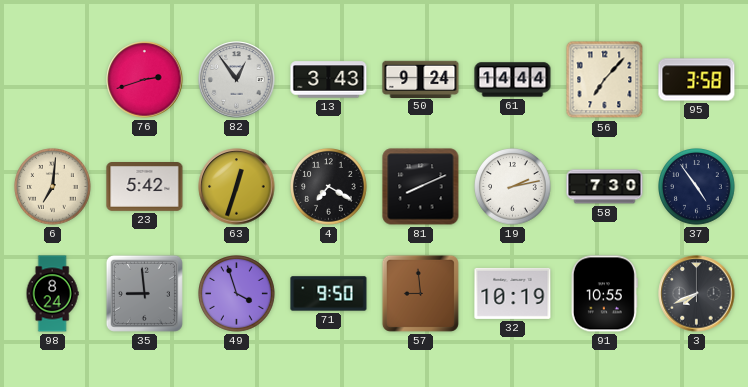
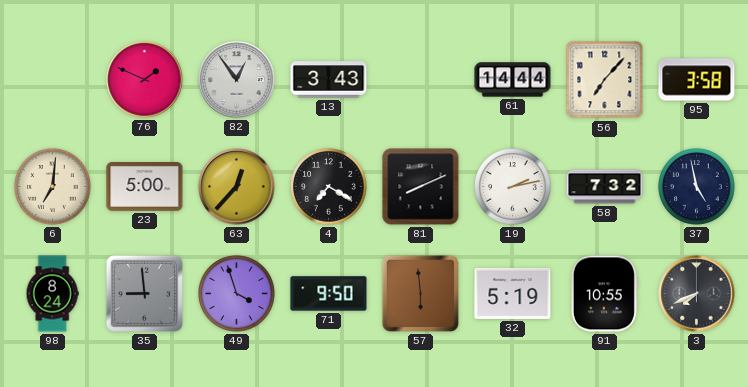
76: 2:42 -> 1:49
50: 9:24 -> none
23: 5:42 -> 5:00
63: 12:33 -> 12:37
58: 7:30 -> 7:32
37: 4:54 -> 4:58
57: 8:59 -> 5:59
32: 10:19 -> 5:19
